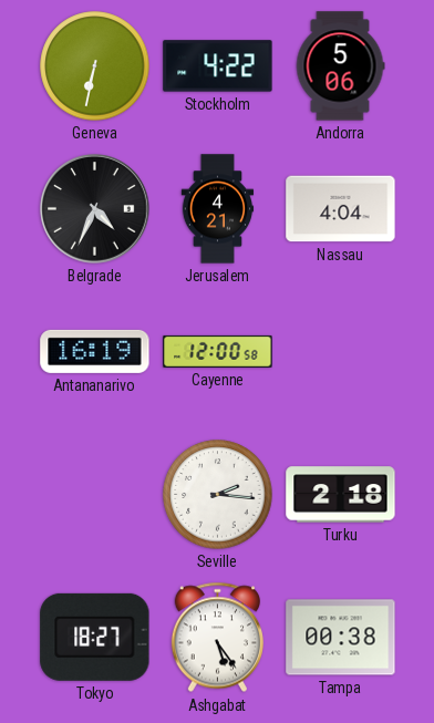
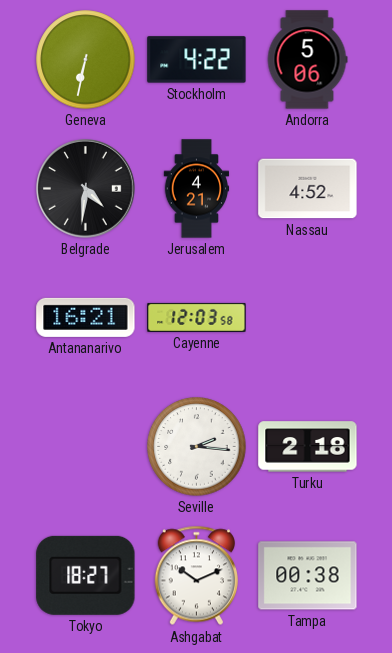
Belgrade: 4:34 -> 4:31
Nassau: 4:04 -> 4:52
Antananarivo: 16:19 -> 16:21
Cayenne: 12:00 -> 12:03
Ashgabat: 5:24 -> 10:11
